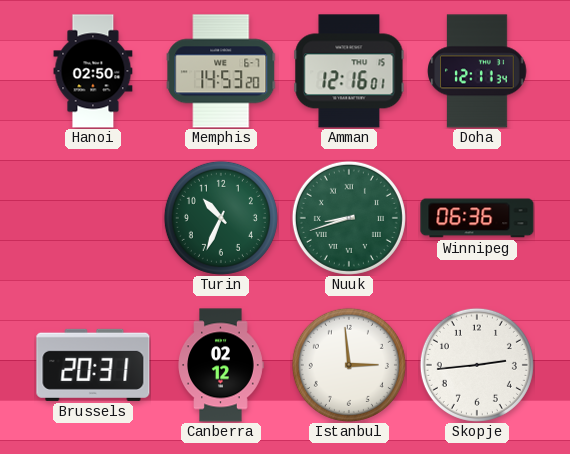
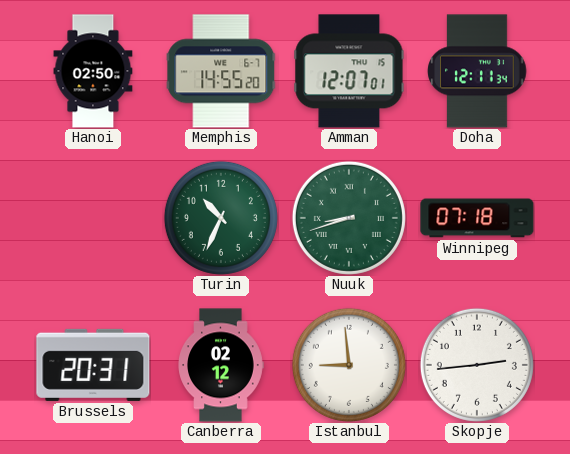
Memphis: 14:53 -> 14:55
Amman: 12:16 -> 12:07
Winnipeg: 06:36 -> 07:18
Istanbul: 2:59 -> 8:59
